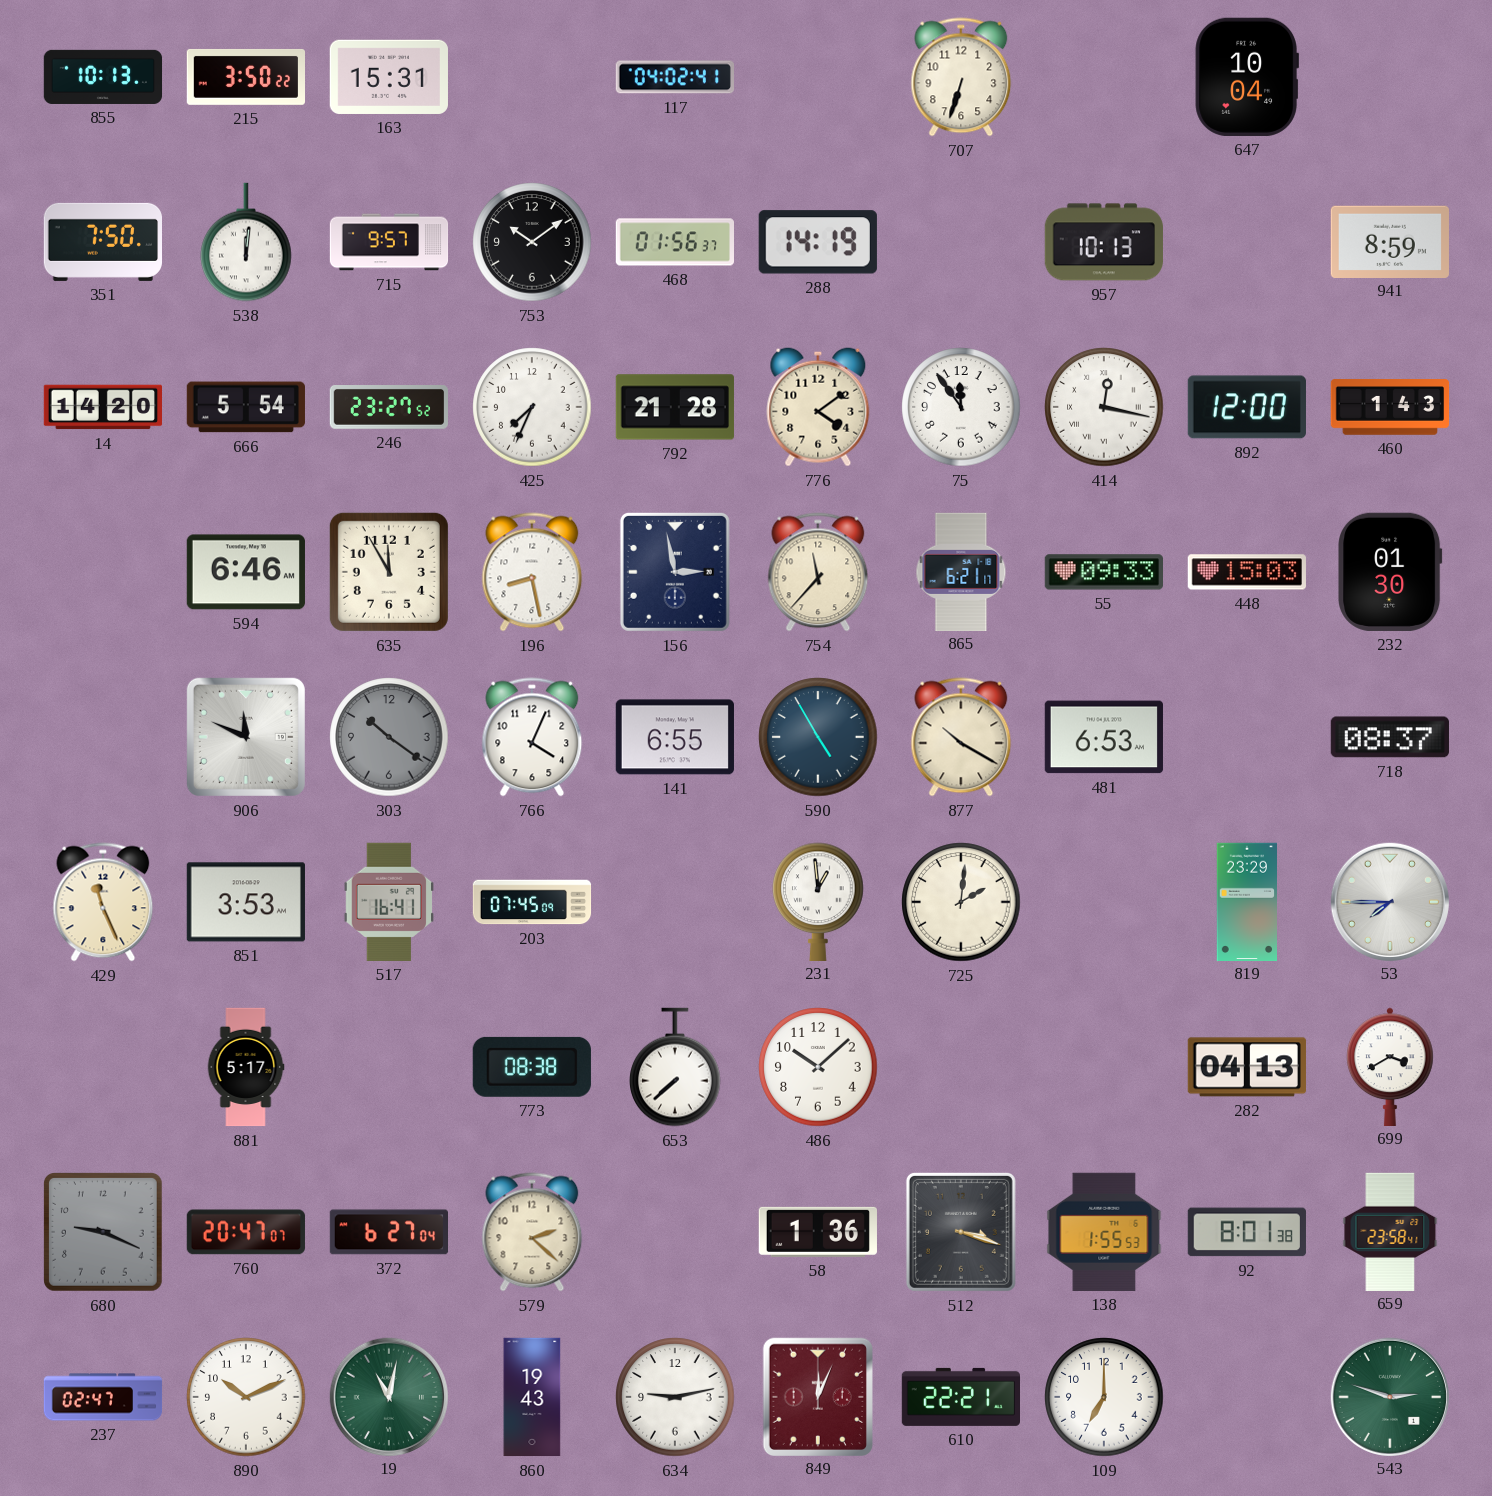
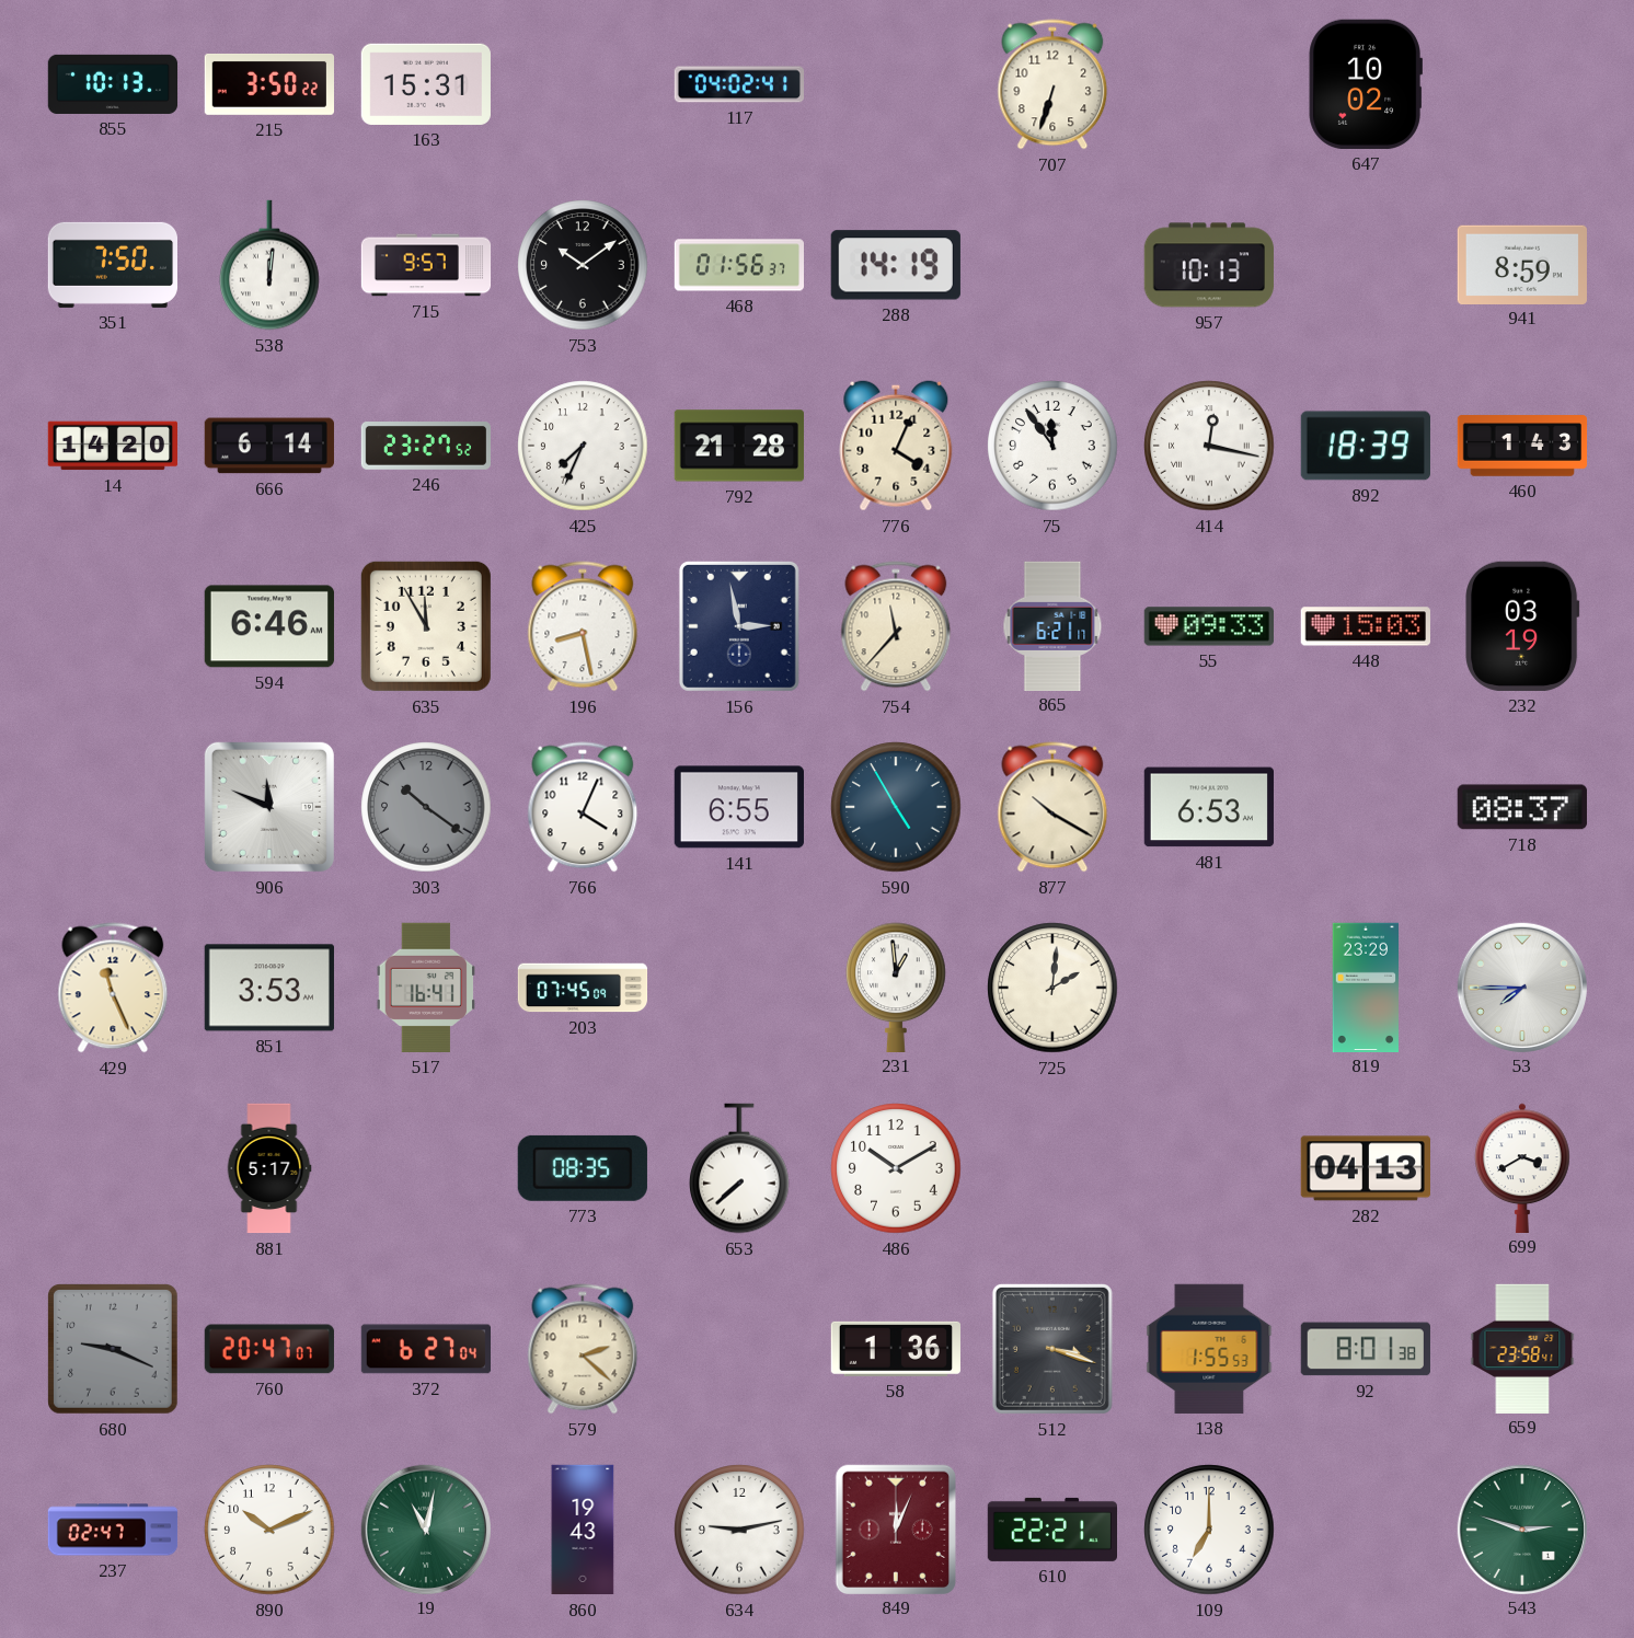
647: 10:04 -> 10:02
666: 5:54 -> 6:14
776: 4:09 -> 4:04
892: 12:00 -> 18:39
232: 01:30 -> 03:19
773: 08:38 -> 08:35
486: 10:08 -> 10:10
